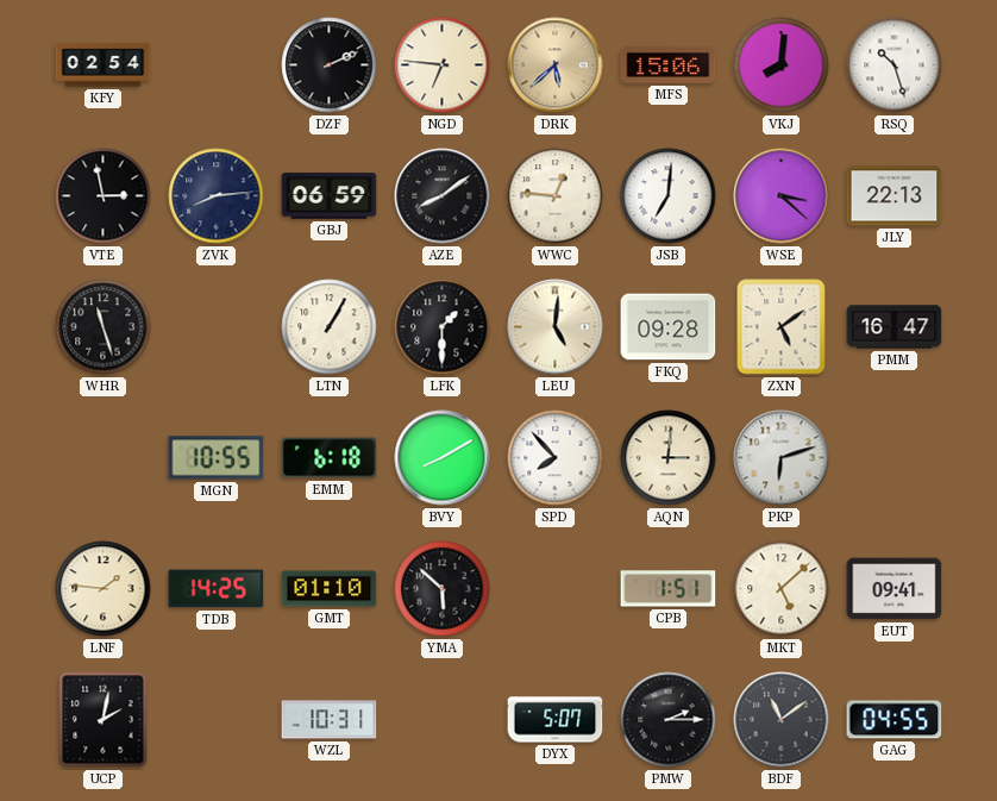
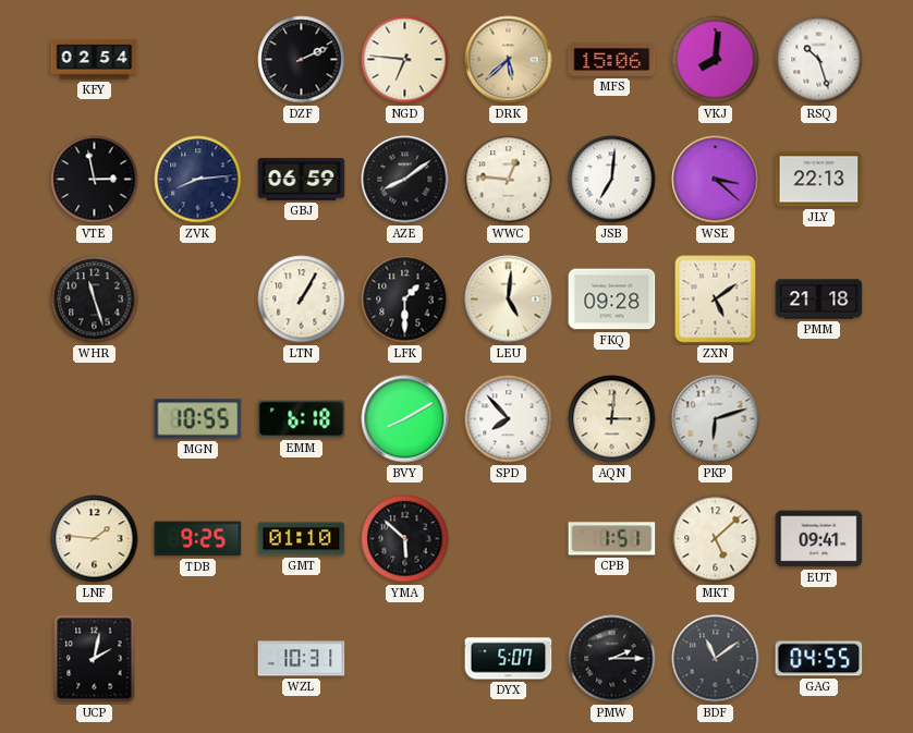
PMM: 16:47 -> 21:18
TDB: 14:25 -> 9:25
